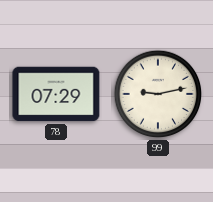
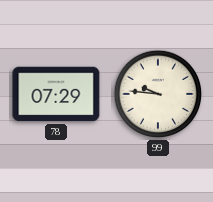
99: 9:13 -> 9:46
